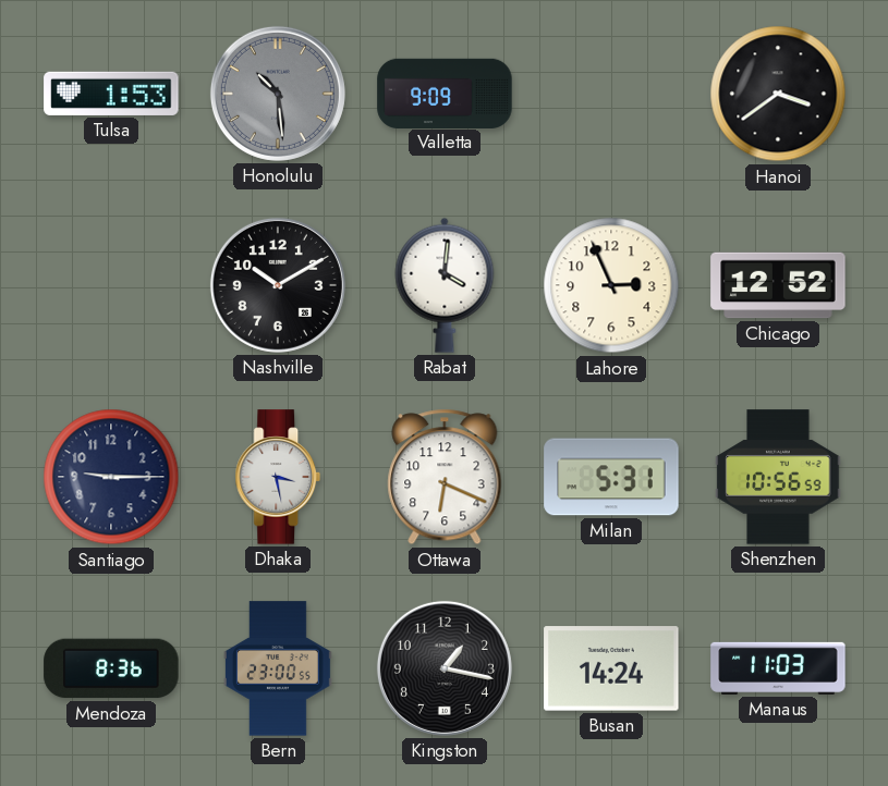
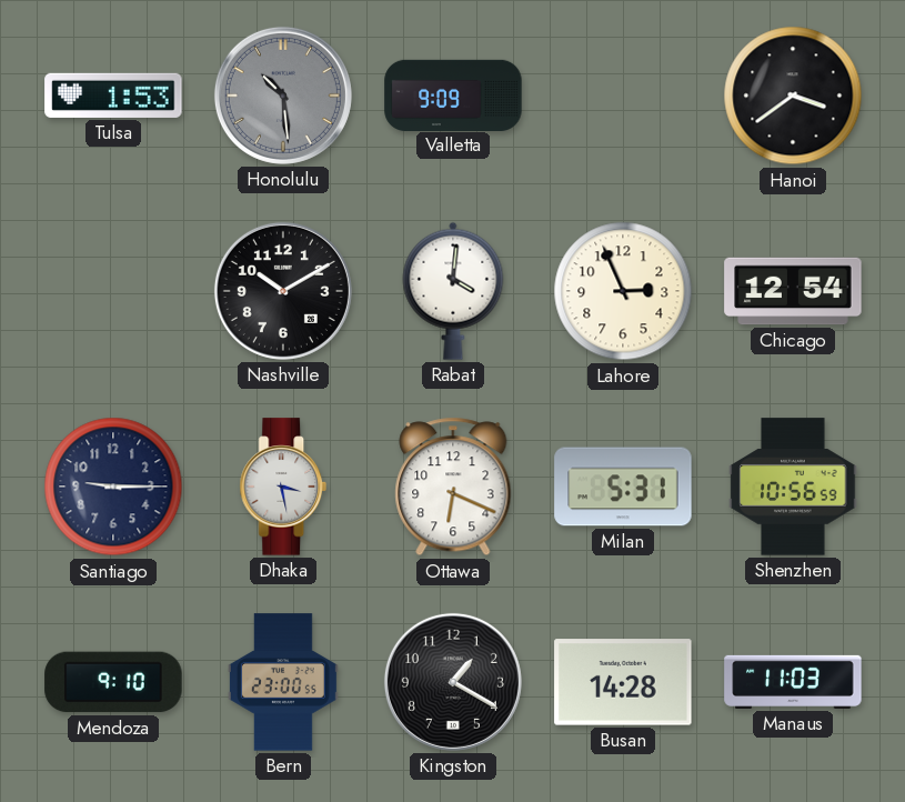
Chicago: 12:52 -> 12:54
Mendoza: 8:36 -> 9:10
Kingston: 1:17 -> 1:20
Busan: 14:24 -> 14:28
